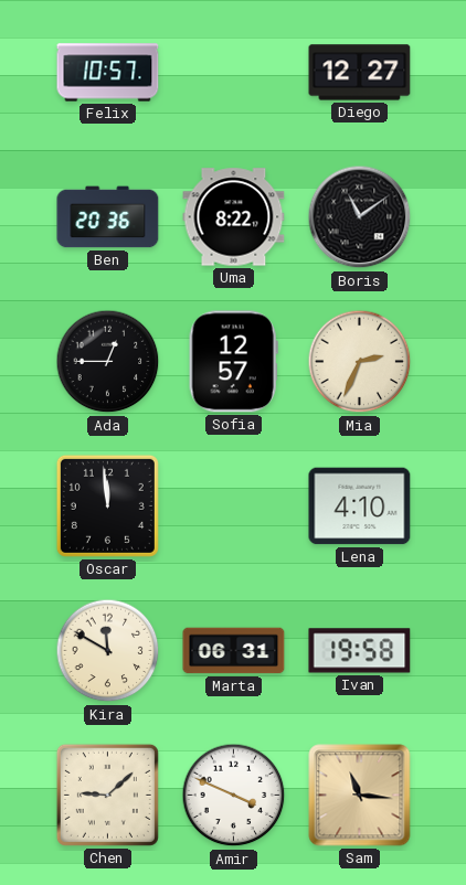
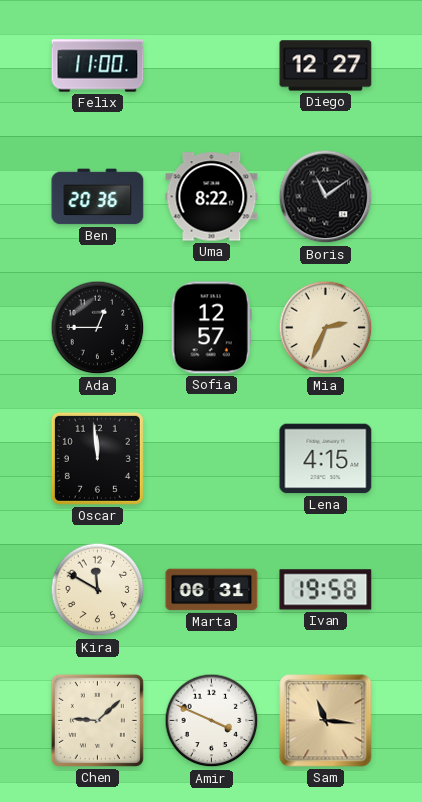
Felix: 10:57 -> 11:00
Lena: 4:10 -> 4:15
